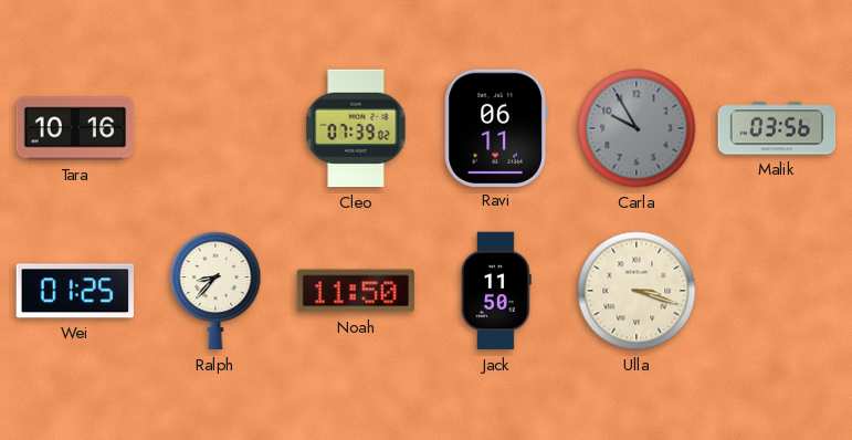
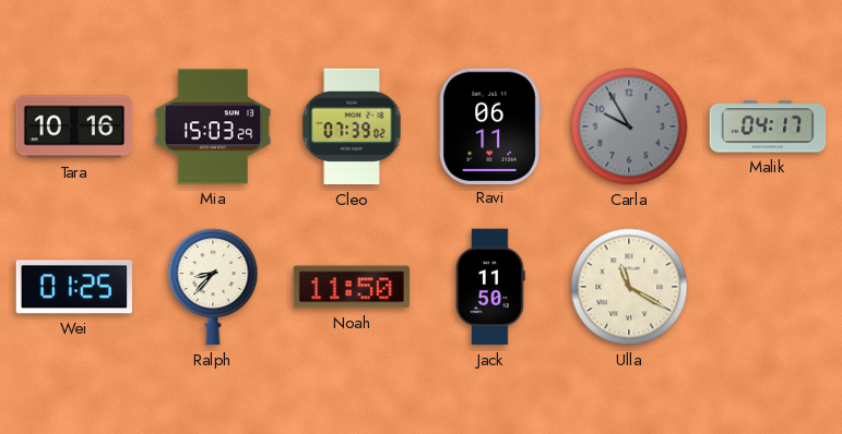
Mia: none -> 15:03
Malik: 03:56 -> 04:17
Ulla: 3:18 -> 11:20
